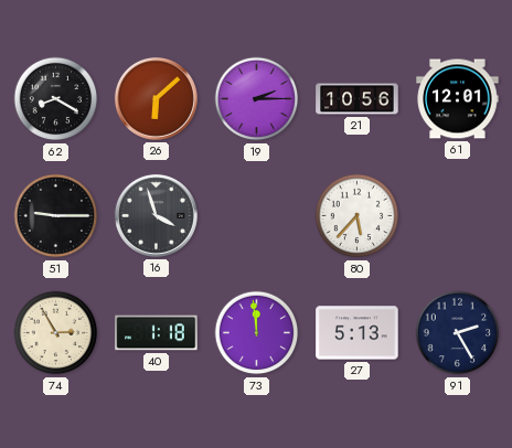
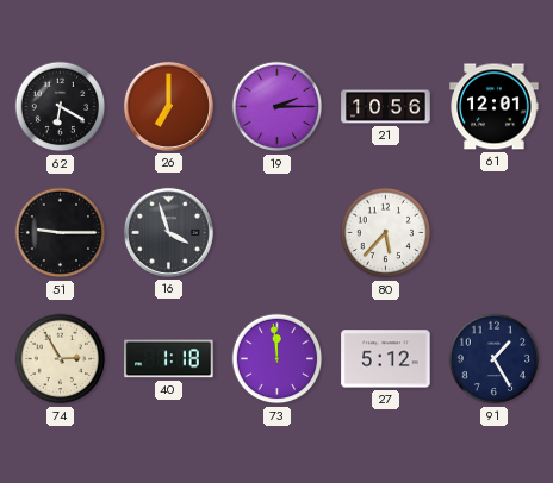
62: 8:20 -> 6:20
26: 6:08 -> 7:00
27: 5:13 -> 5:12
91: 2:25 -> 1:25
